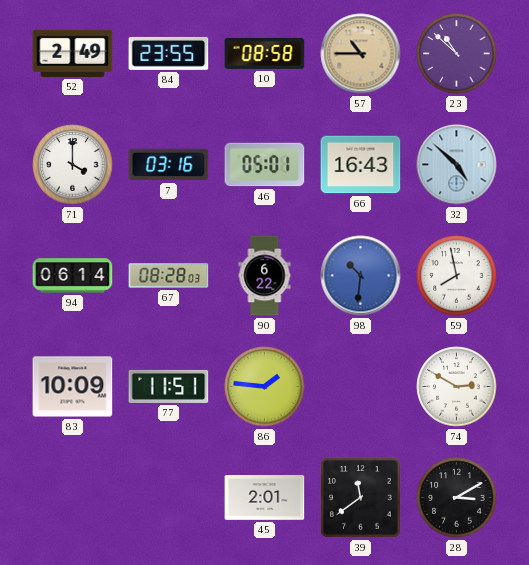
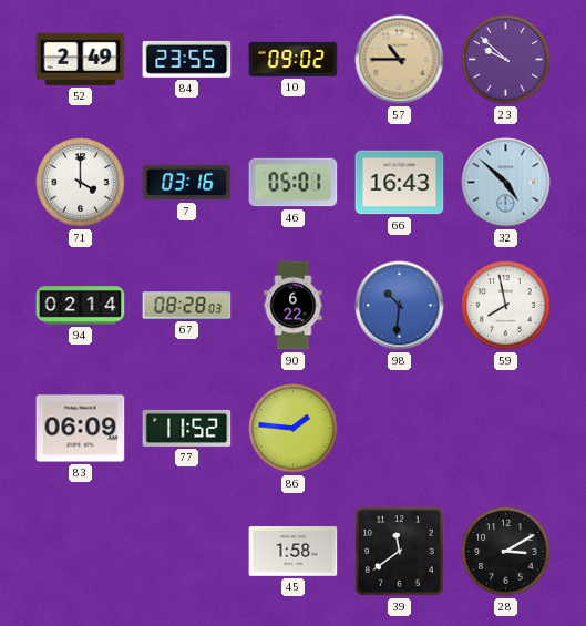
10: 08:58 -> 09:02
23: 10:52 -> 9:52
94: 06:14 -> 02:14
83: 10:09 -> 06:09
77: 11:51 -> 11:52
74: 2:50 -> none
45: 2:01 -> 1:58
